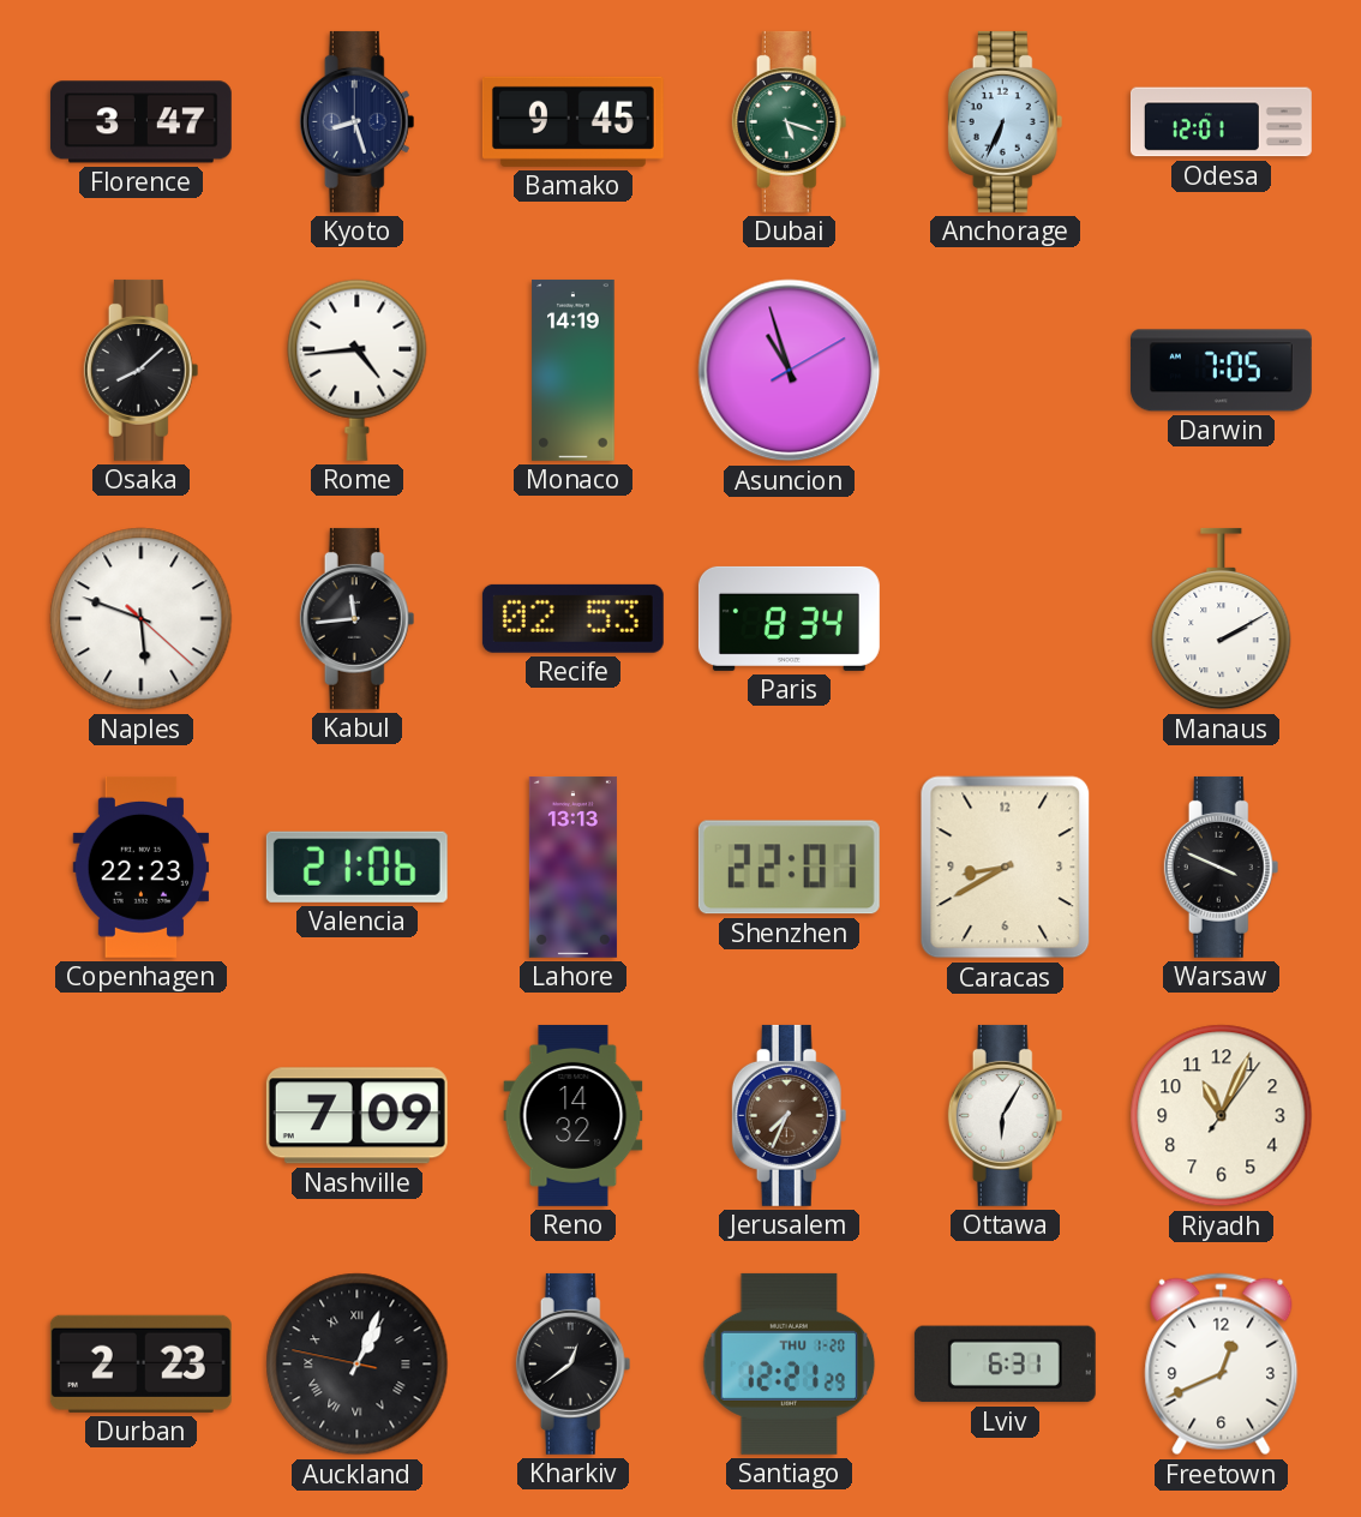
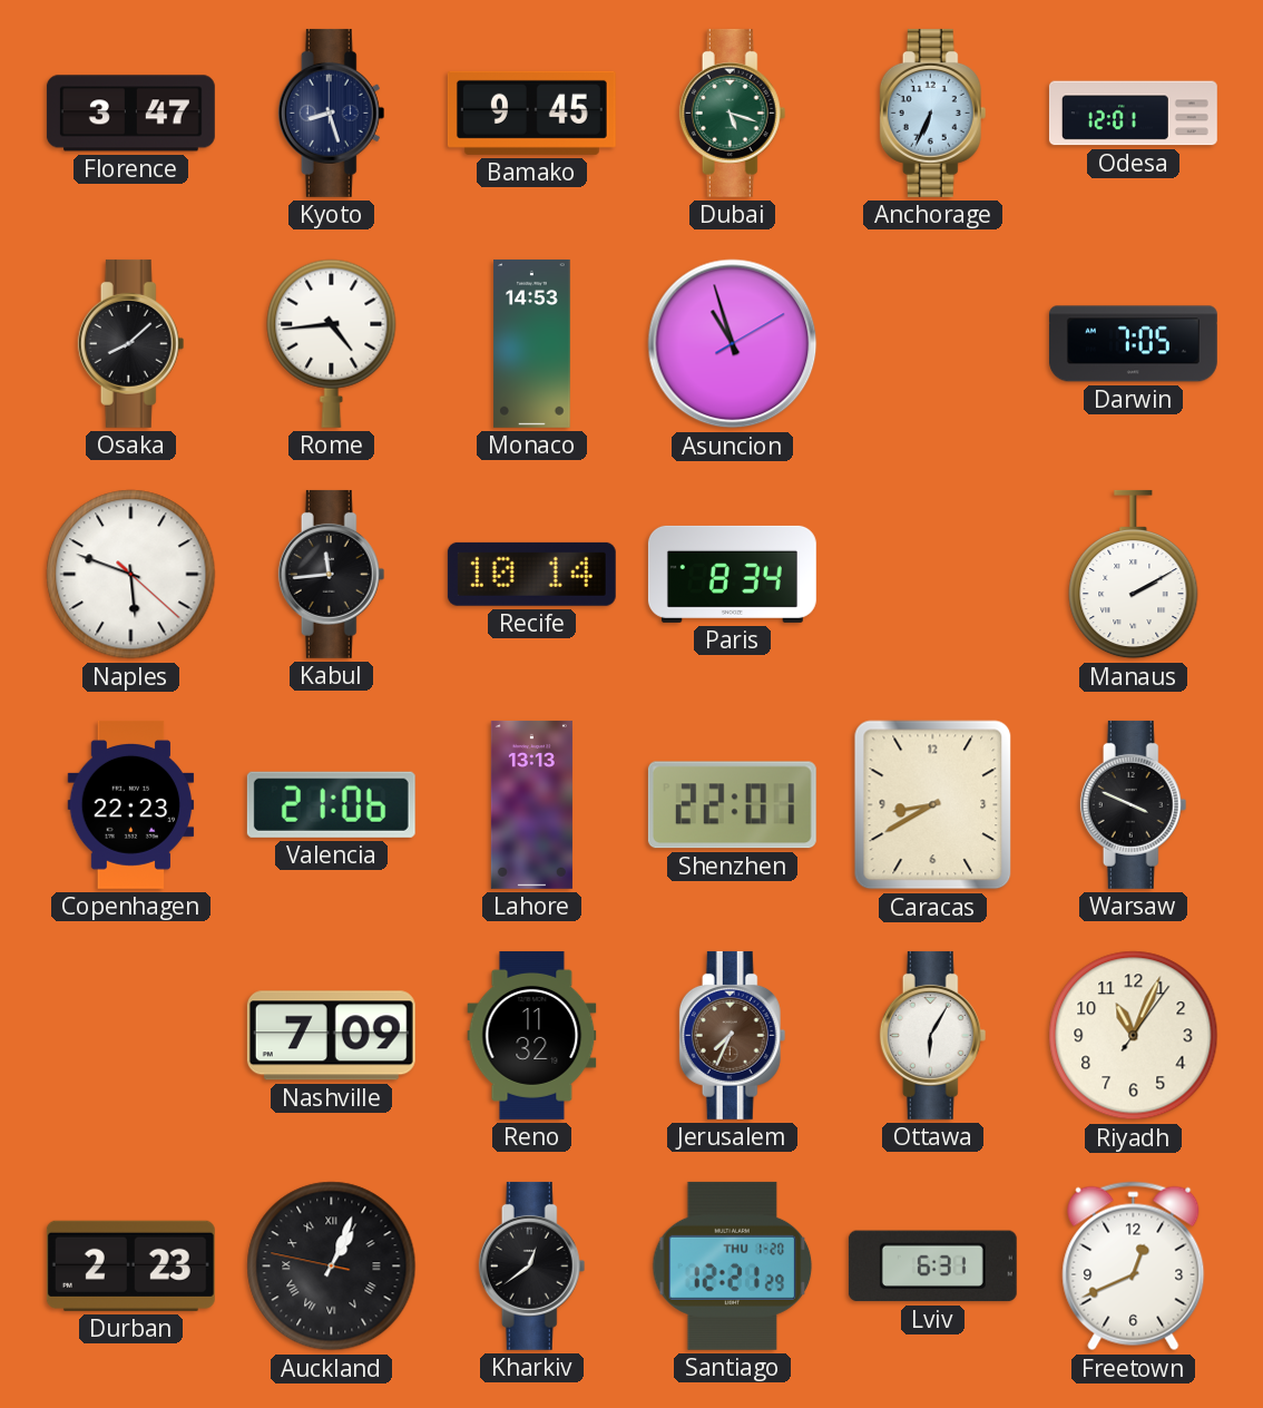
Monaco: 14:19 -> 14:53
Recife: 02:53 -> 10:14
Reno: 14:32 -> 11:32
